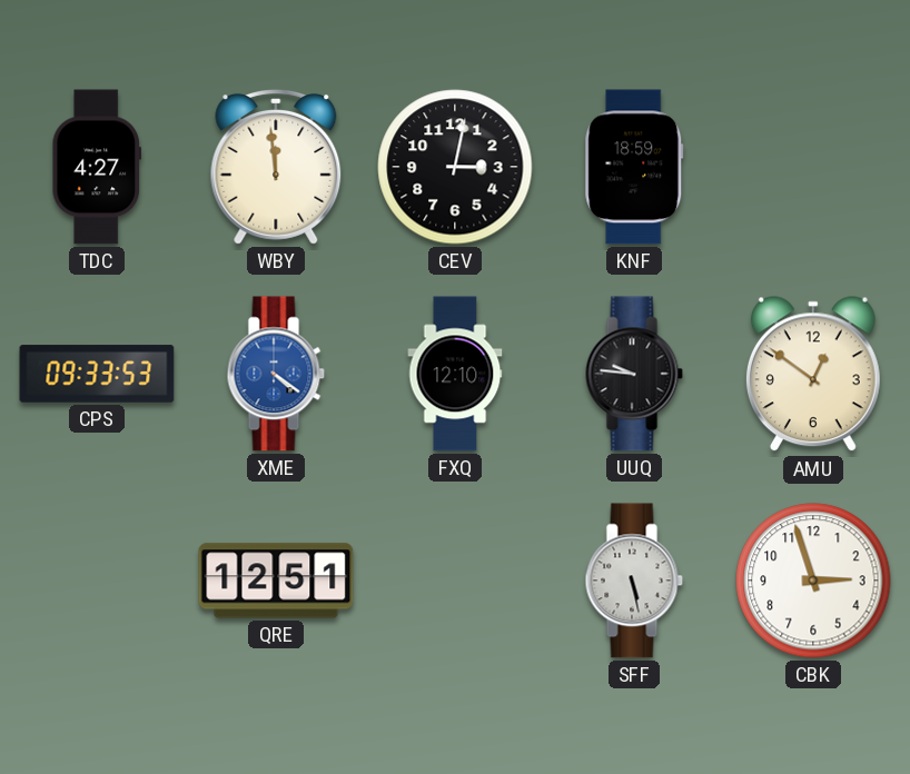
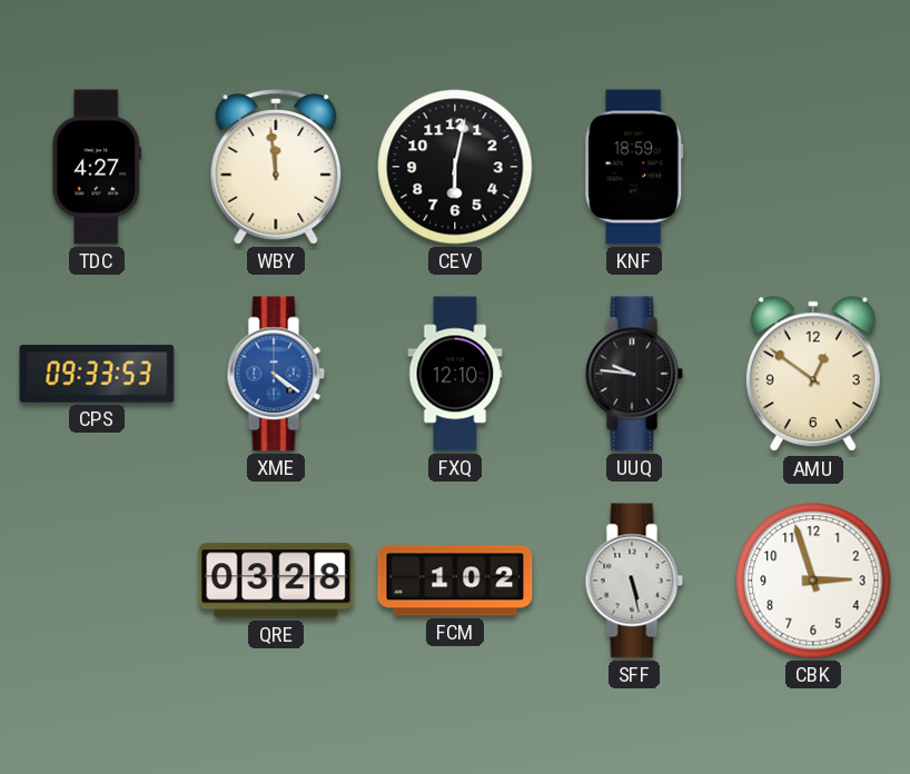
CEV: 3:02 -> 6:02
QRE: 12:51 -> 03:28
FCM: none -> 1:02
